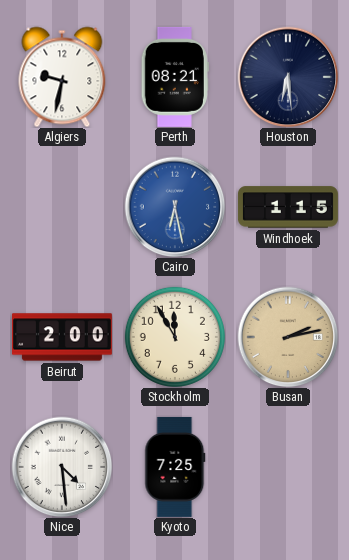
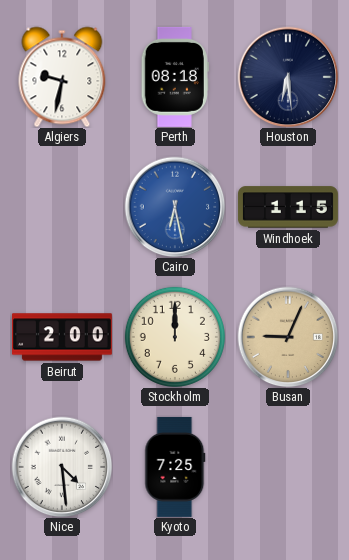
Perth: 08:21 -> 08:18
Stockholm: 11:55 -> 12:00
Busan: 2:13 -> 9:04
